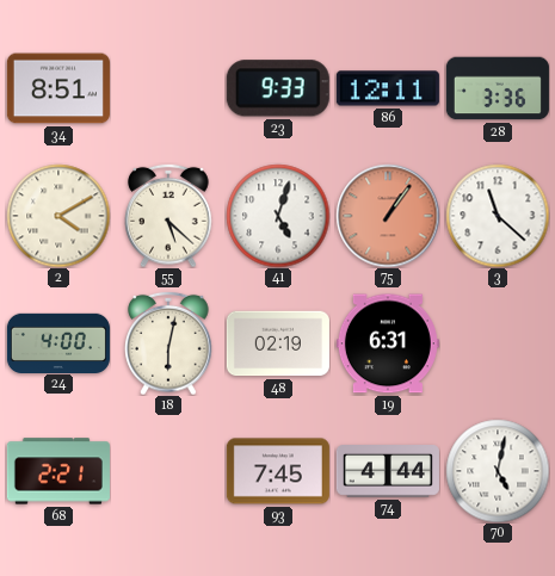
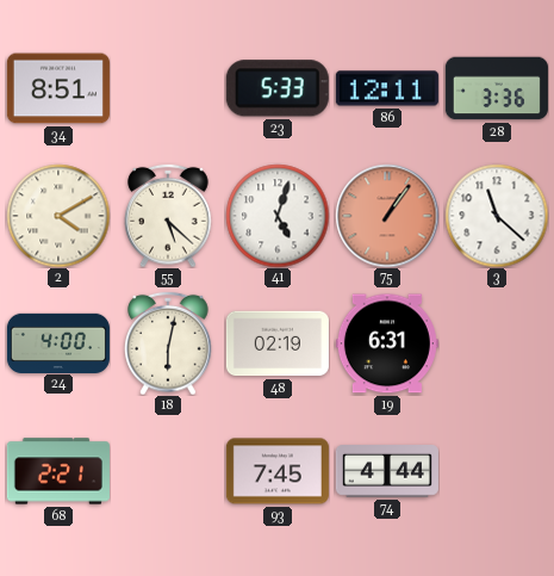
23: 9:33 -> 5:33
70: 5:02 -> none
